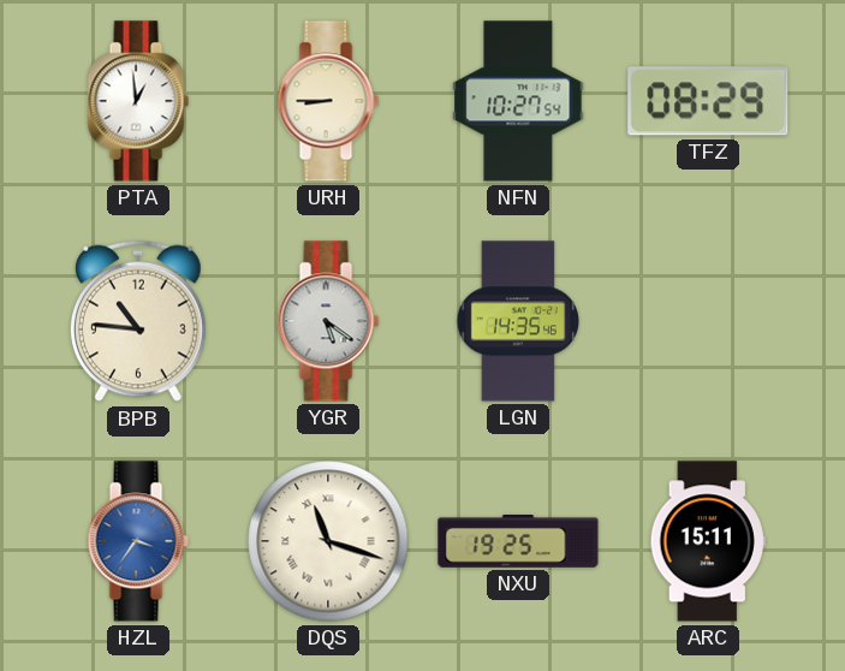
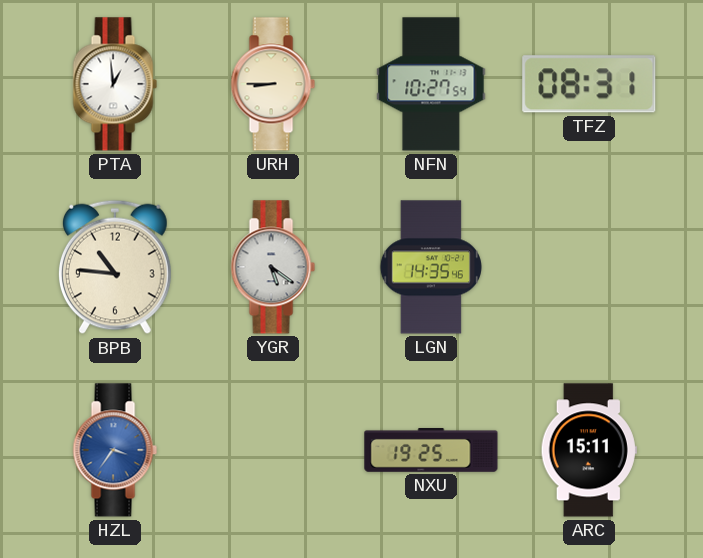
TFZ: 08:29 -> 08:31
DQS: 11:18 -> none
